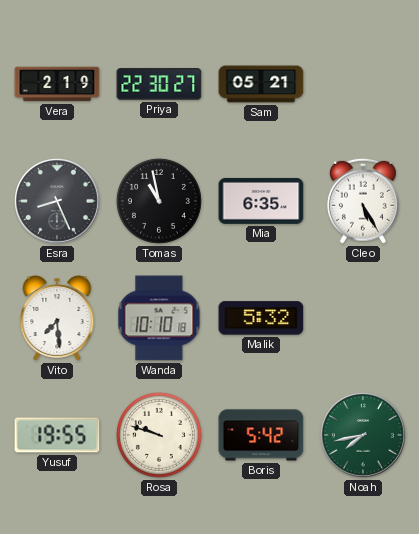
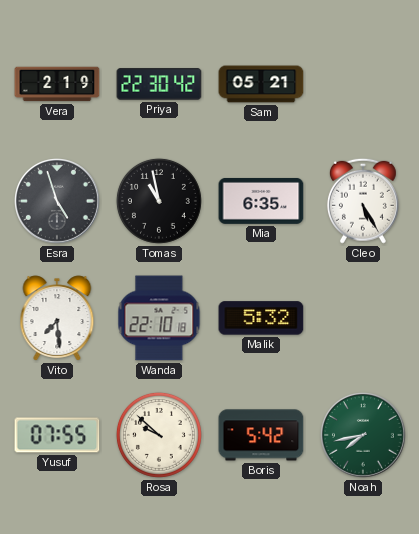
Priya: 22:30:27 -> 22:30:42
Esra: 8:26 -> 4:57
Wanda: 10:10 -> 22:10
Yusuf: 19:55 -> 07:55
Rosa: 9:48 -> 9:52
